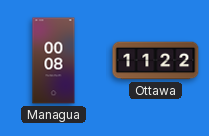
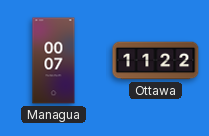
Managua: 00:08 -> 00:07
